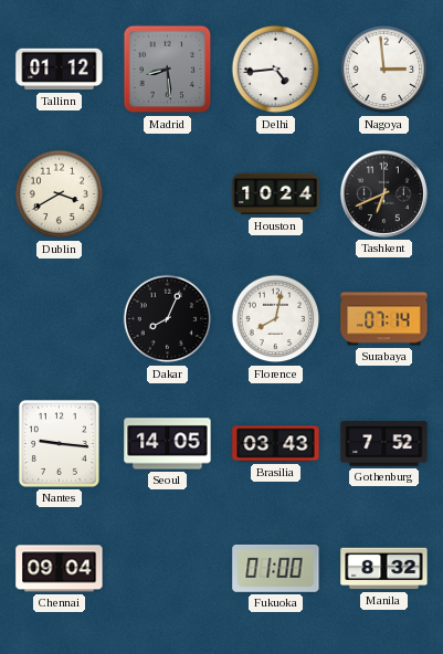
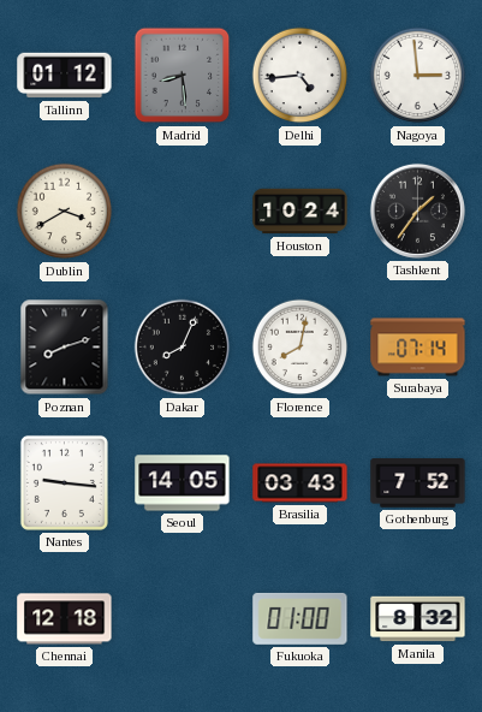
Tashkent: 6:41 -> 1:36
Poznan: none -> 8:12
Chennai: 09:04 -> 12:18
